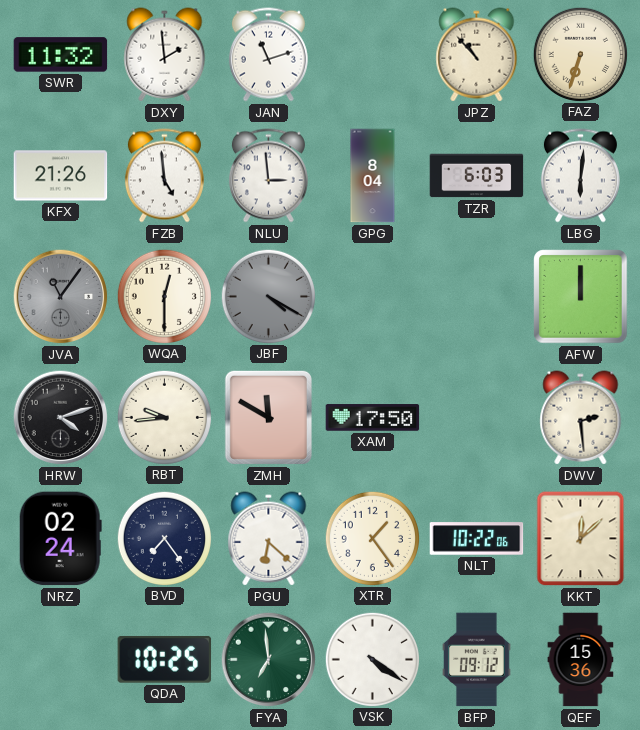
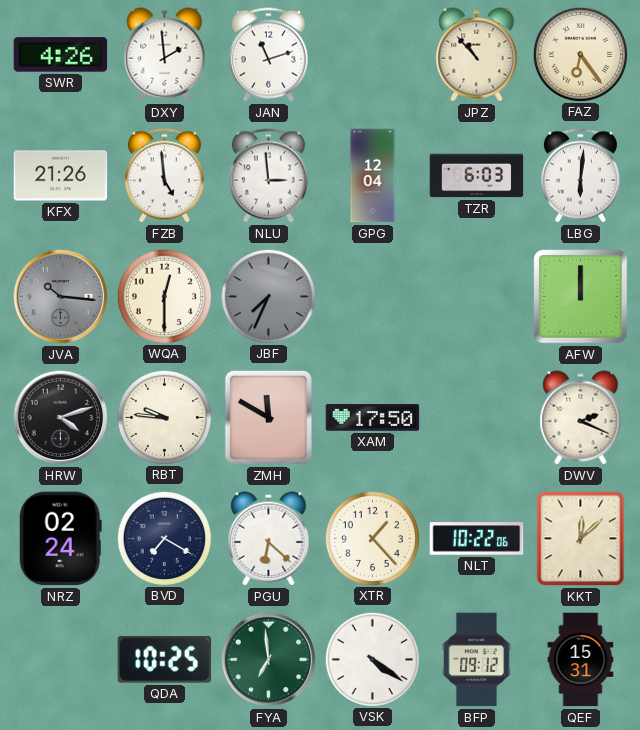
SWR: 11:32 -> 4:26
FAZ: 6:33 -> 6:24
GPG: 8:04 -> 12:04
JVA: 11:06 -> 10:16
JBF: 4:20 -> 7:34
RBT: 9:44 -> 9:46
DWV: 2:29 -> 2:19
BVD: 7:24 -> 7:20
XTR: 1:24 -> 1:23
QEF: 15:36 -> 15:31
